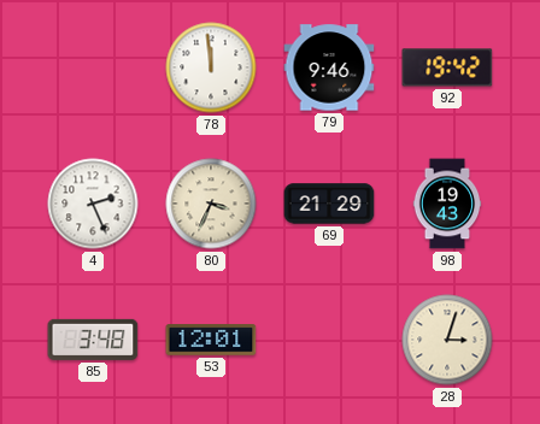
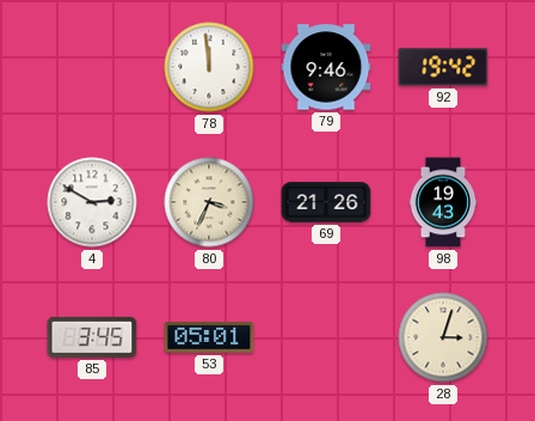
4: 2:26 -> 2:50
69: 21:29 -> 21:26
85: 3:48 -> 3:45
53: 12:01 -> 05:01
